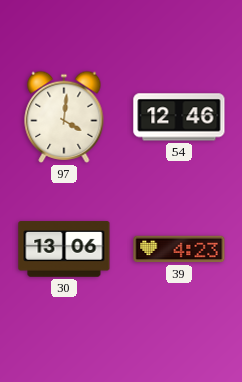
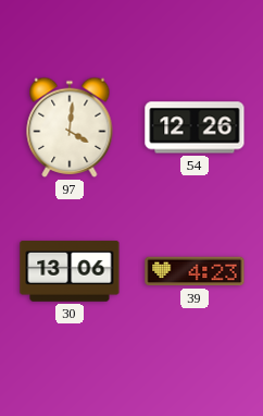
54: 12:46 -> 12:26
